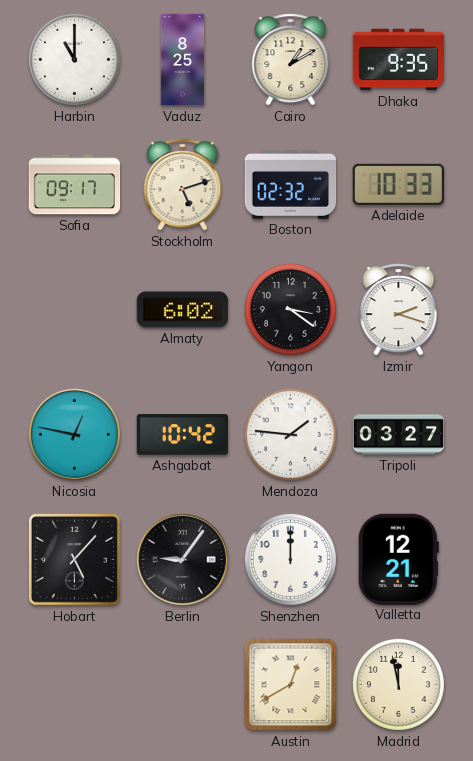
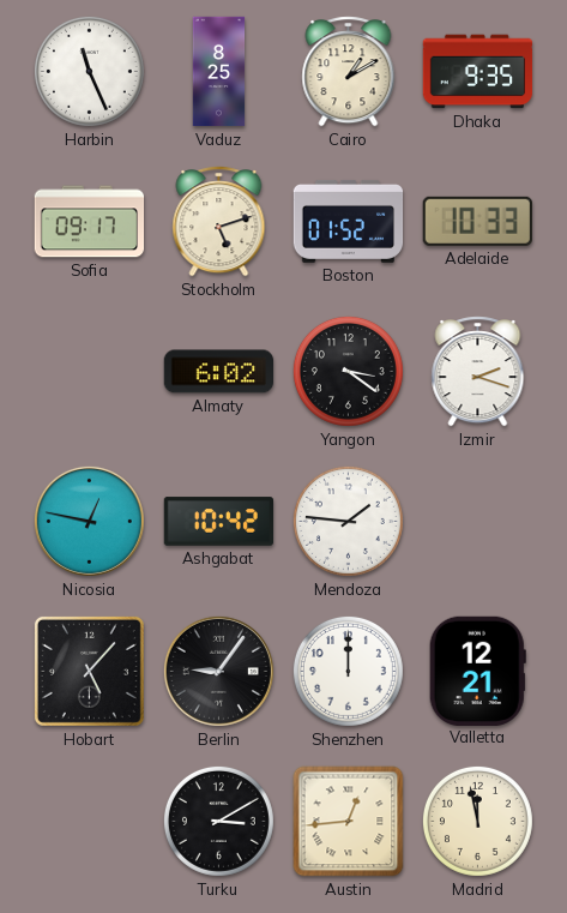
Harbin: 11:00 -> 11:26
Boston: 02:32 -> 01:52
Tripoli: 03:27 -> none
Turku: none -> 3:10
Austin: 12:40 -> 12:44
